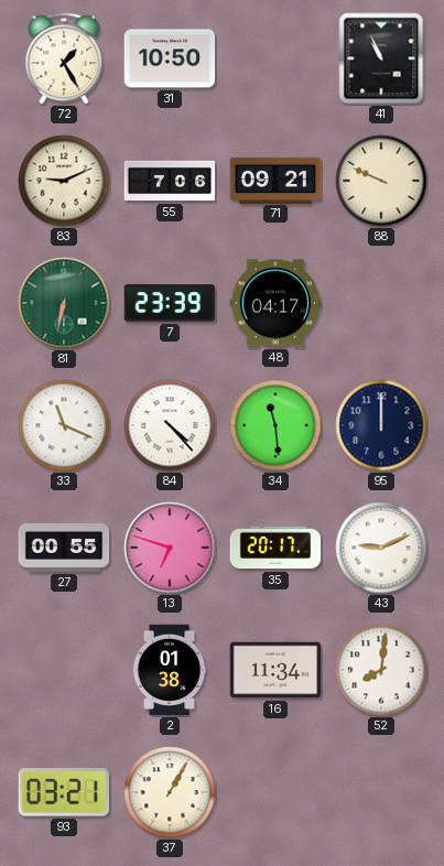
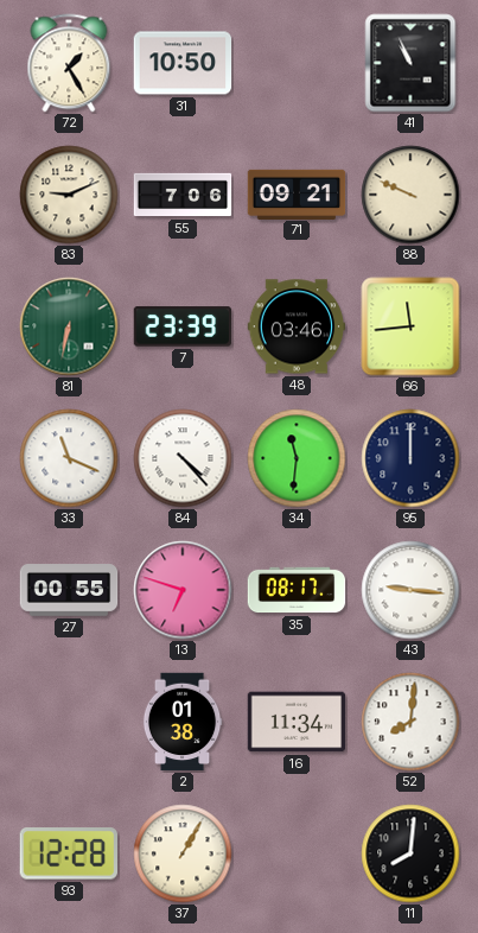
48: 04:17 -> 03:46
66: none -> 11:44
34: 11:29 -> 11:31
35: 20:17 -> 08:17
43: 9:11 -> 9:16
93: 03:21 -> 12:28
11: none -> 8:01
